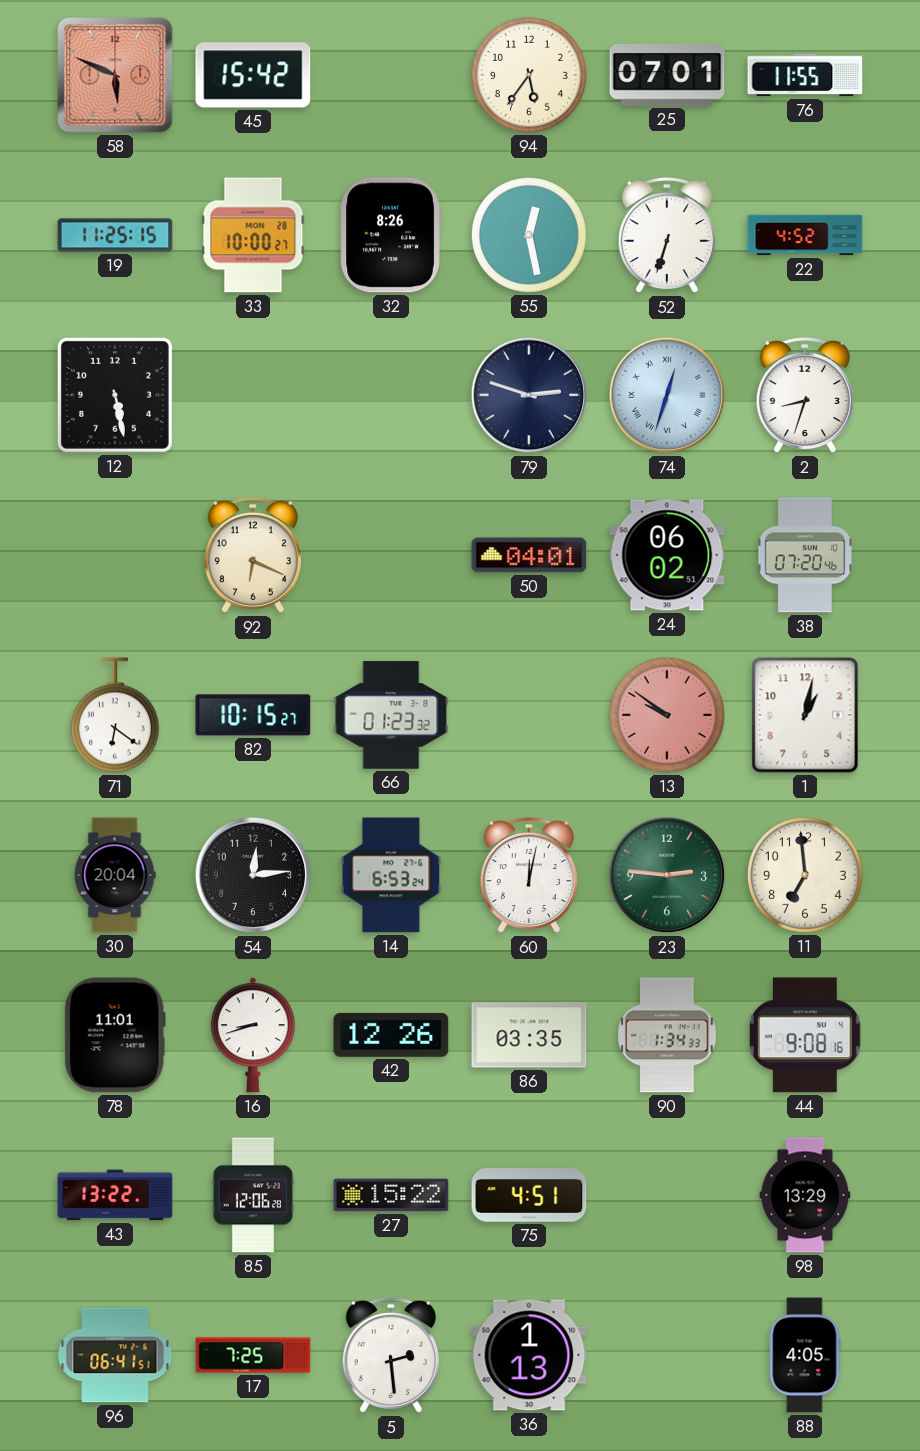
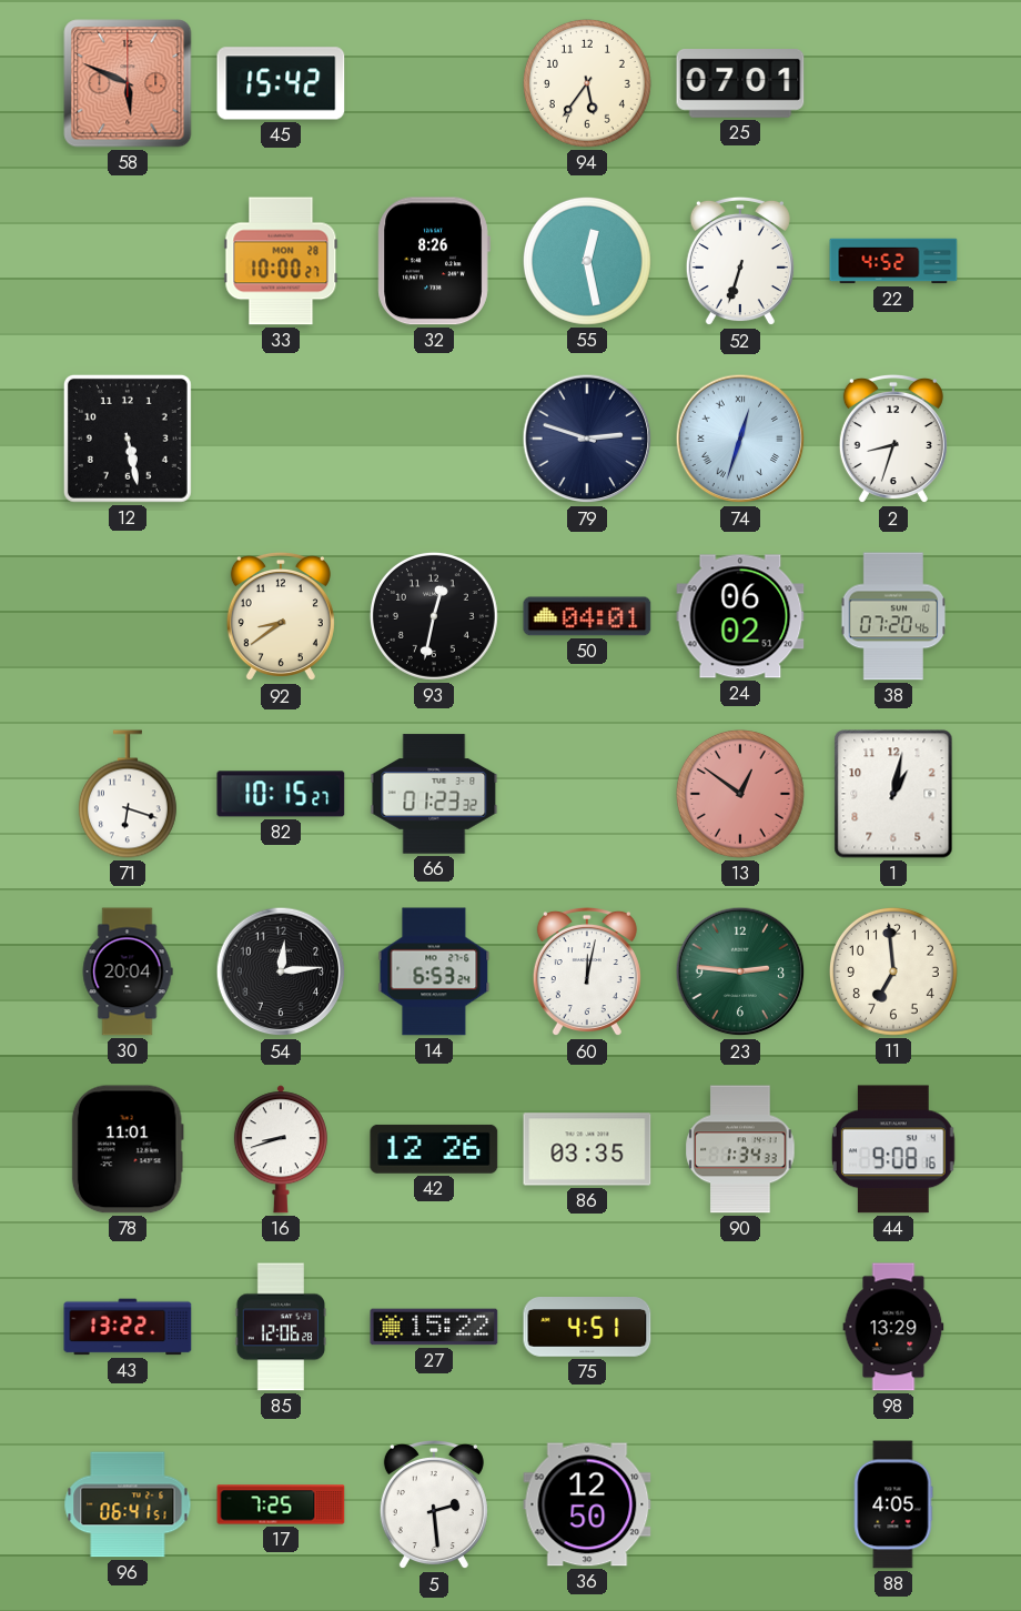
76: 11:55 -> none
19: 11:25 -> none
92: 6:19 -> 8:39
93: none -> 12:32
71: 6:21 -> 6:18
13: 9:51 -> 12:51
36: 1:13 -> 12:50
